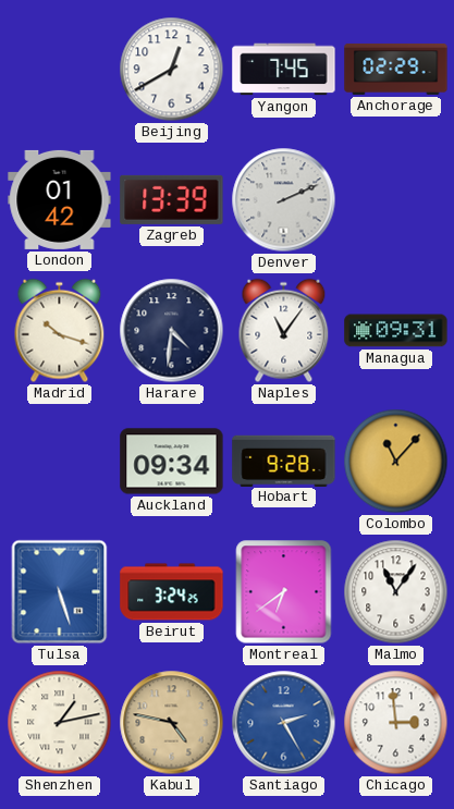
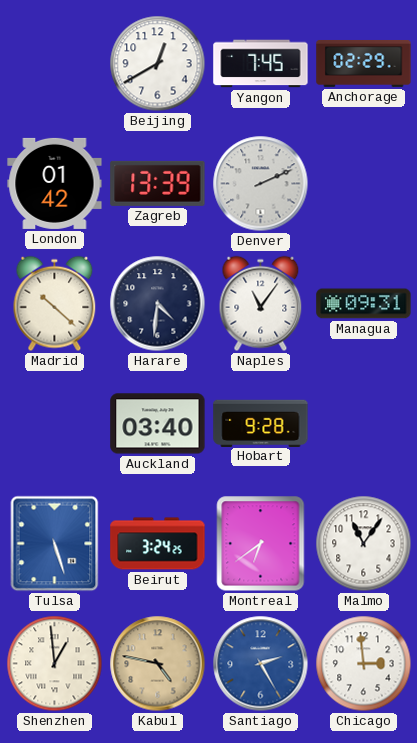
Madrid: 10:18 -> 10:22
Auckland: 09:34 -> 03:40
Colombo: 11:07 -> none
Shenzhen: 1:13 -> 12:59
